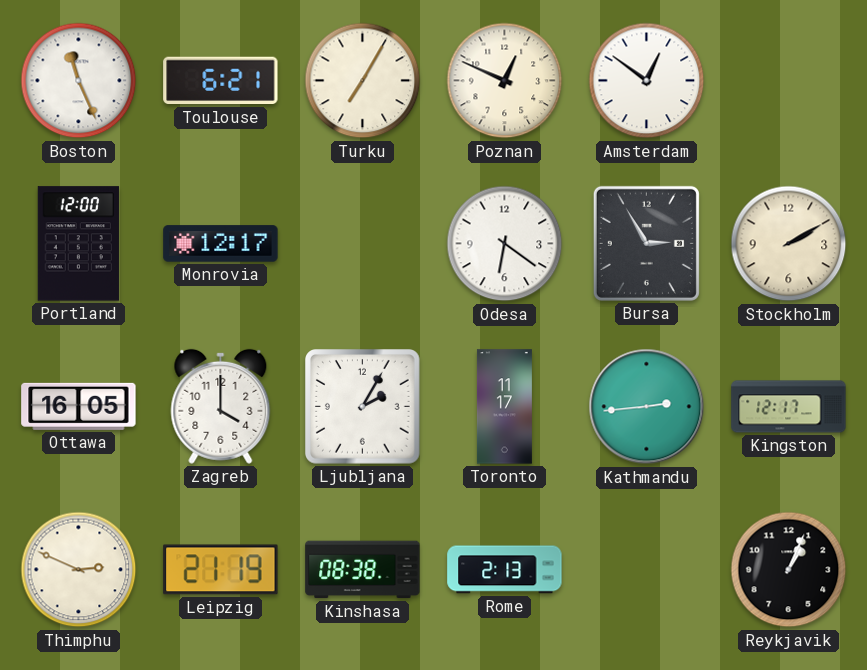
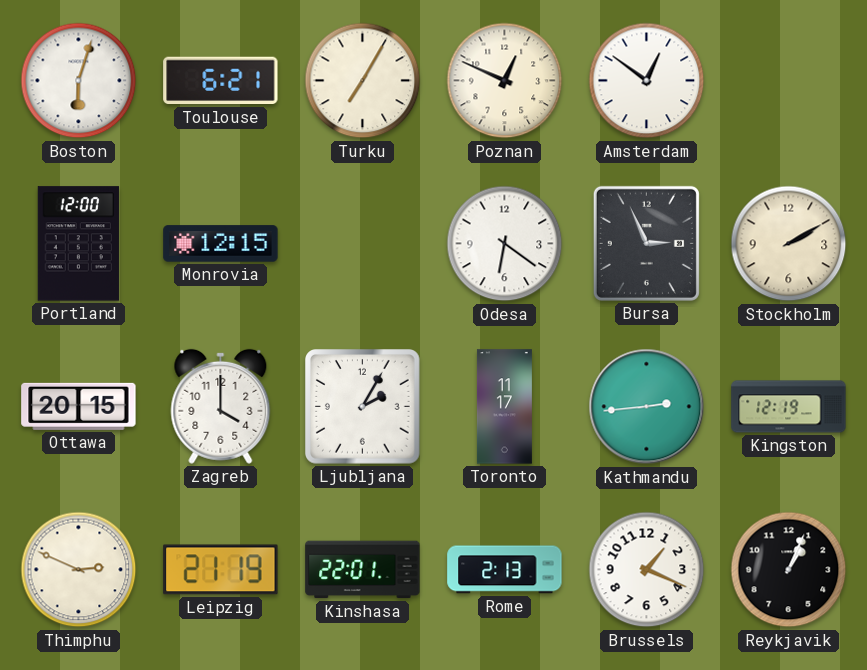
Boston: 11:26 -> 6:03
Monrovia: 12:17 -> 12:15
Bursa: 2:55 -> 2:56
Ottawa: 16:05 -> 20:15
Kingston: 12:17 -> 12:19
Kinshasa: 08:38 -> 22:01
Brussels: none -> 1:19
